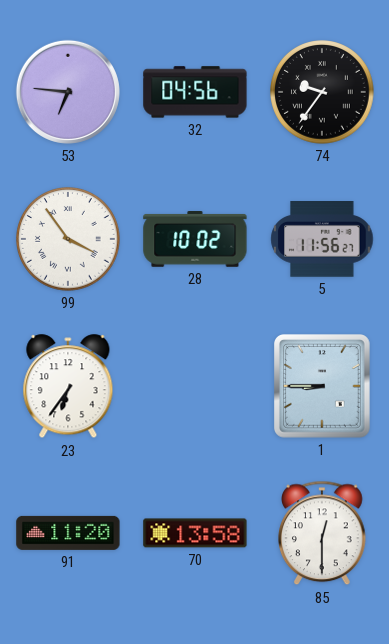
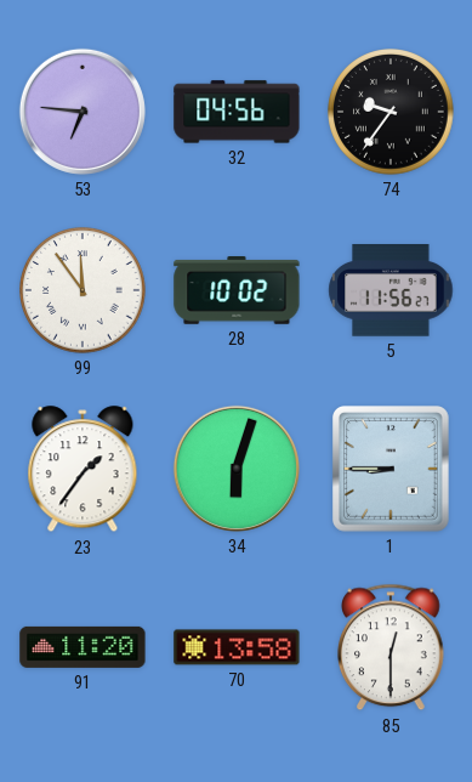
99: 3:54 -> 11:54
23: 6:36 -> 1:36
34: none -> 6:03
